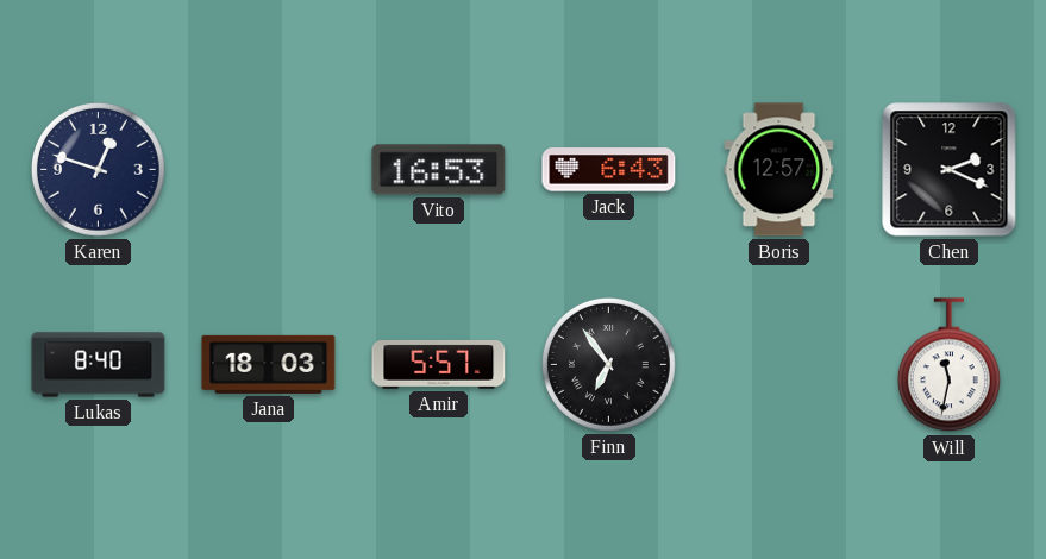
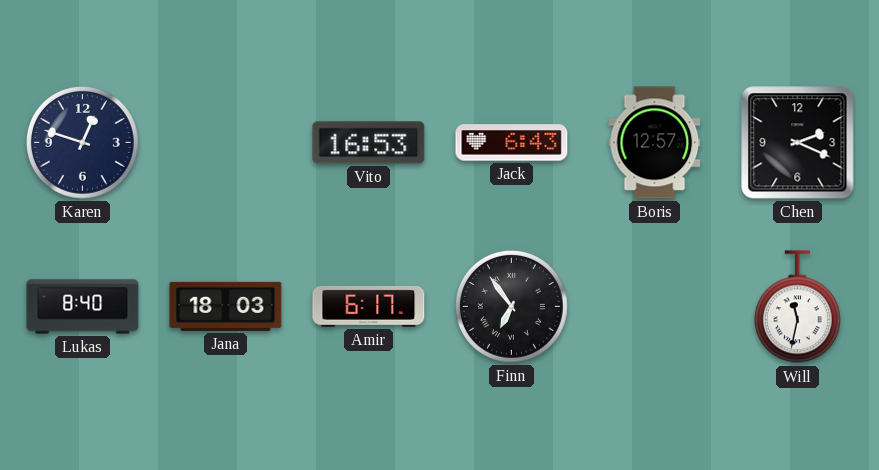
Amir: 5:57 -> 6:17
